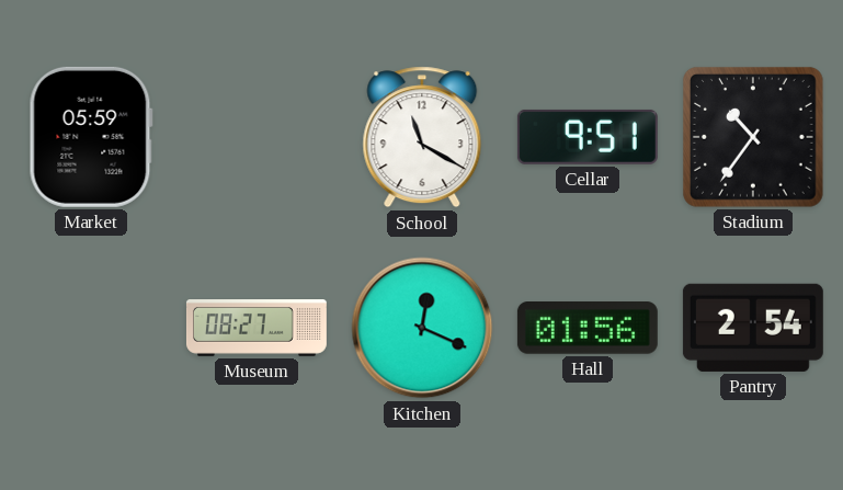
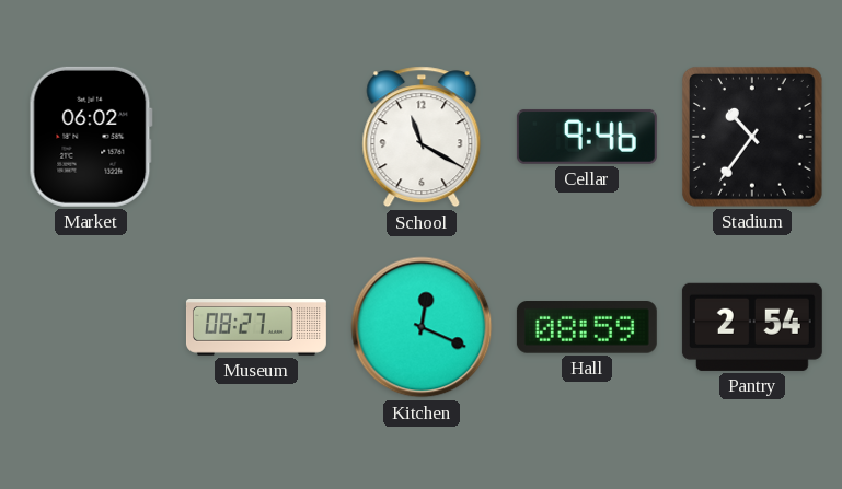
Market: 05:59 -> 06:02
Cellar: 9:51 -> 9:46
Hall: 01:56 -> 08:59
